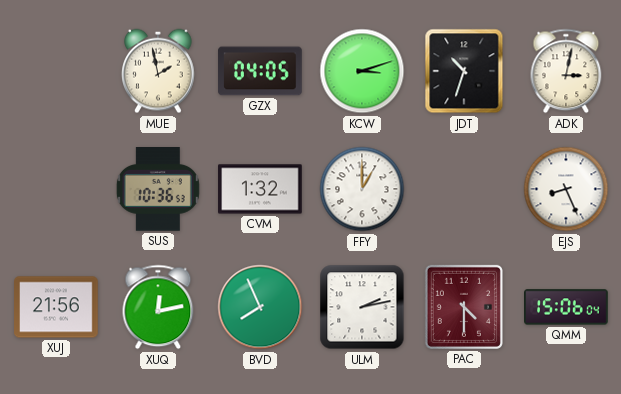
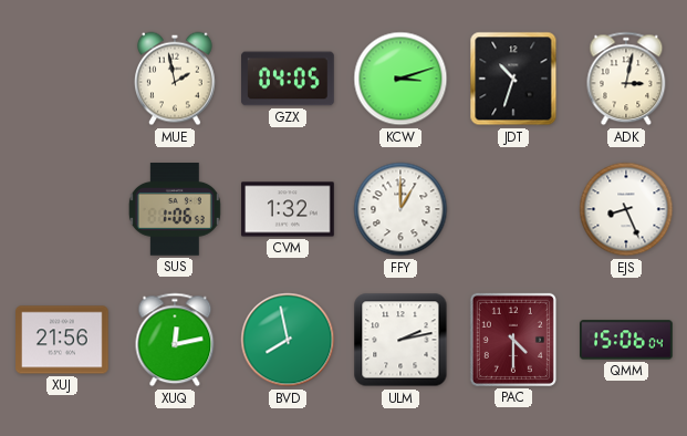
SUS: 10:36 -> 1:06
BVD: 7:56 -> 7:58
